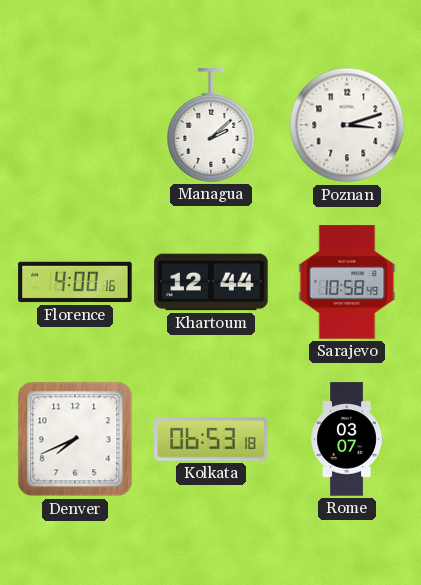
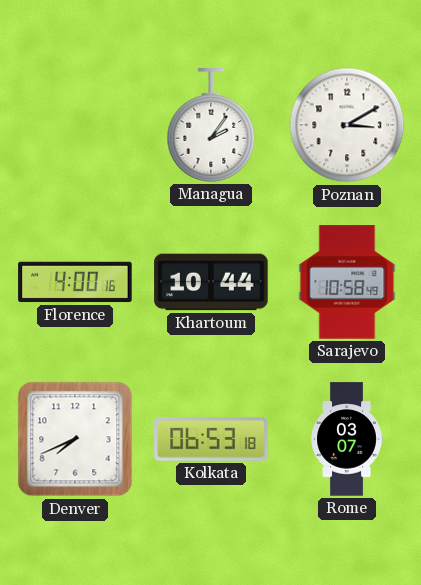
Managua: 2:08 -> 2:06
Poznan: 3:12 -> 3:10
Khartoum: 12:44 -> 10:44
